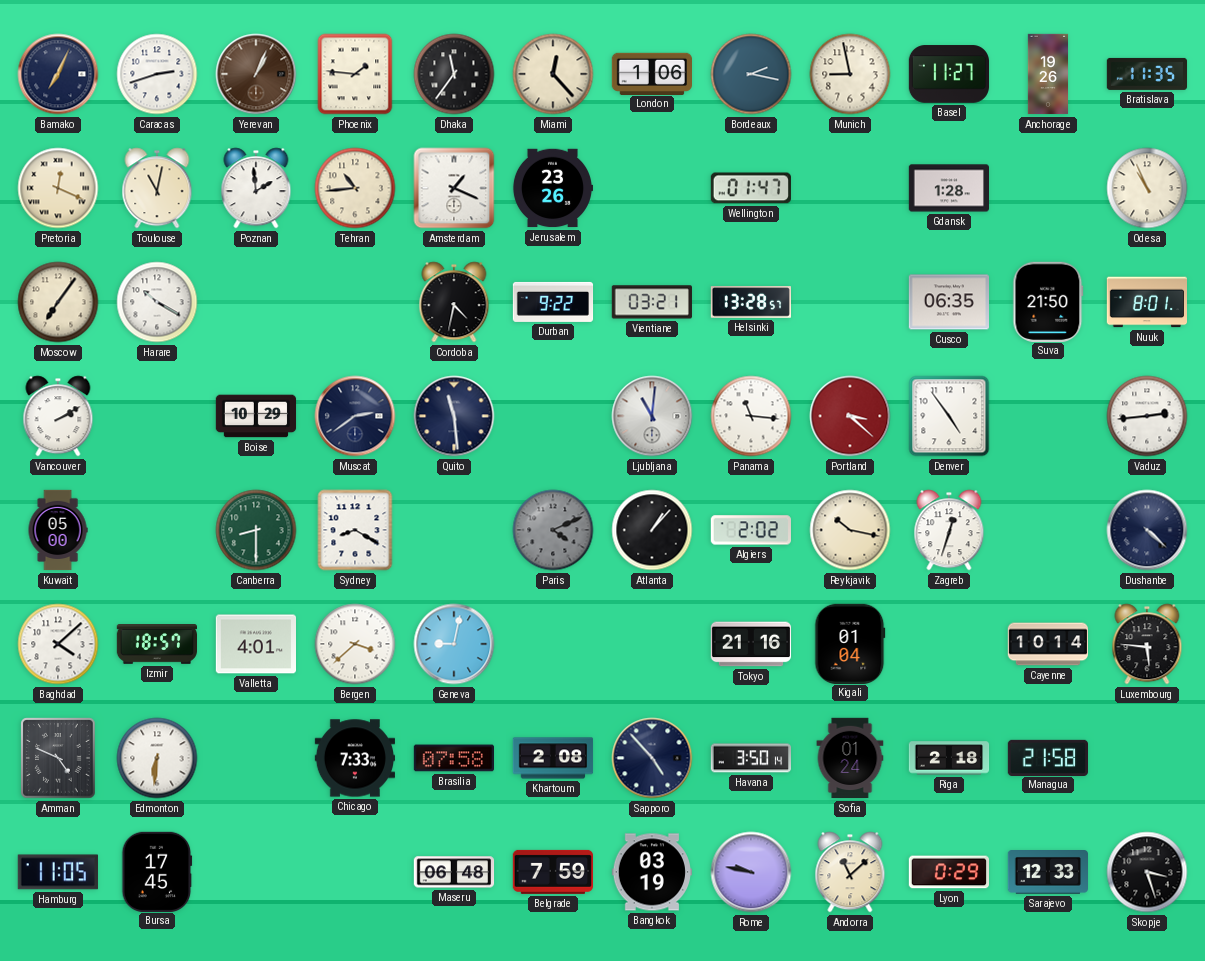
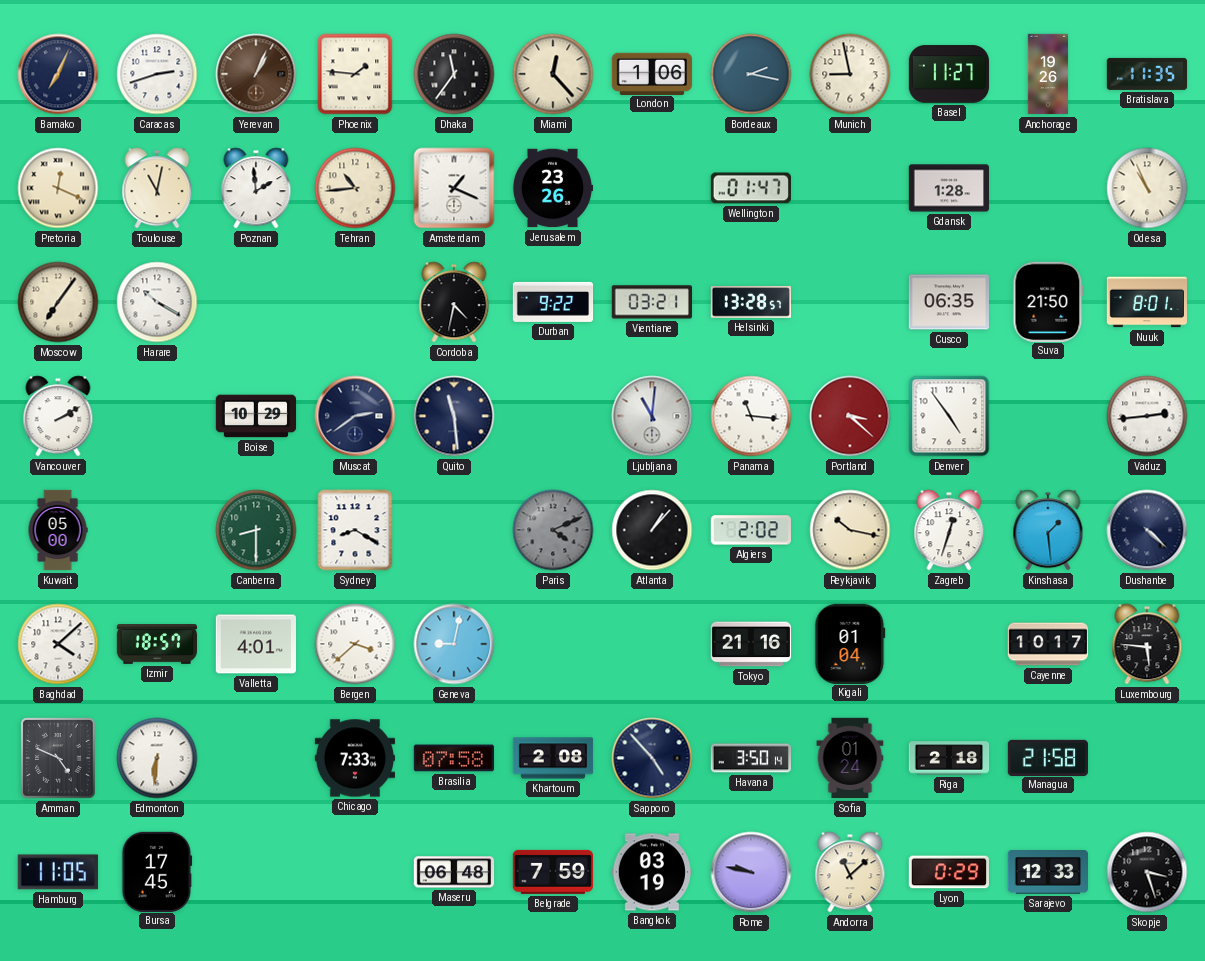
Kinshasa: none -> 1:29
Cayenne: 10:14 -> 10:17
